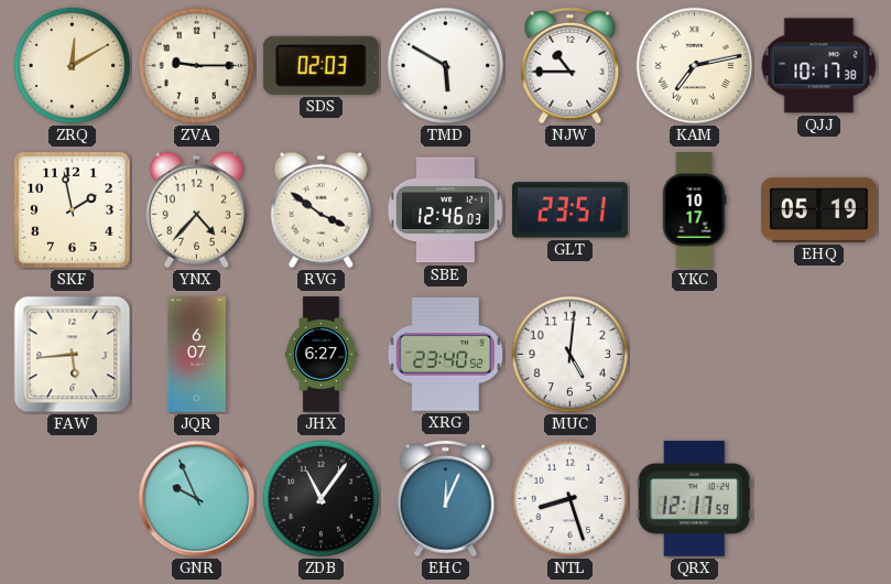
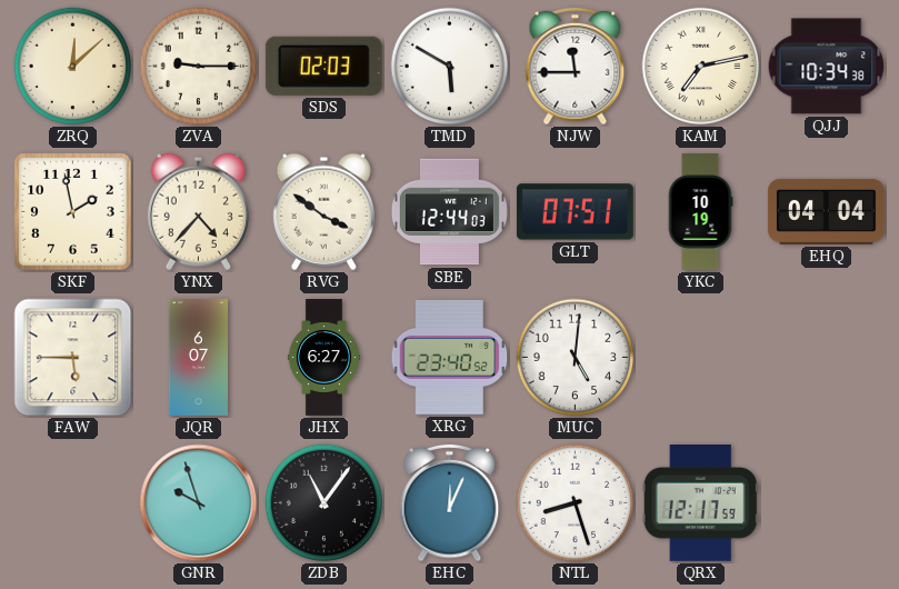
ZRQ: 12:10 -> 12:08
NJW: 10:45 -> 11:45
QJJ: 10:17 -> 10:34
SBE: 12:46 -> 12:44
GLT: 23:51 -> 07:51
YKC: 10:17 -> 10:19
EHQ: 05:19 -> 04:04
FAW: 5:44 -> 5:45
GNR: 9:56 -> 9:57
